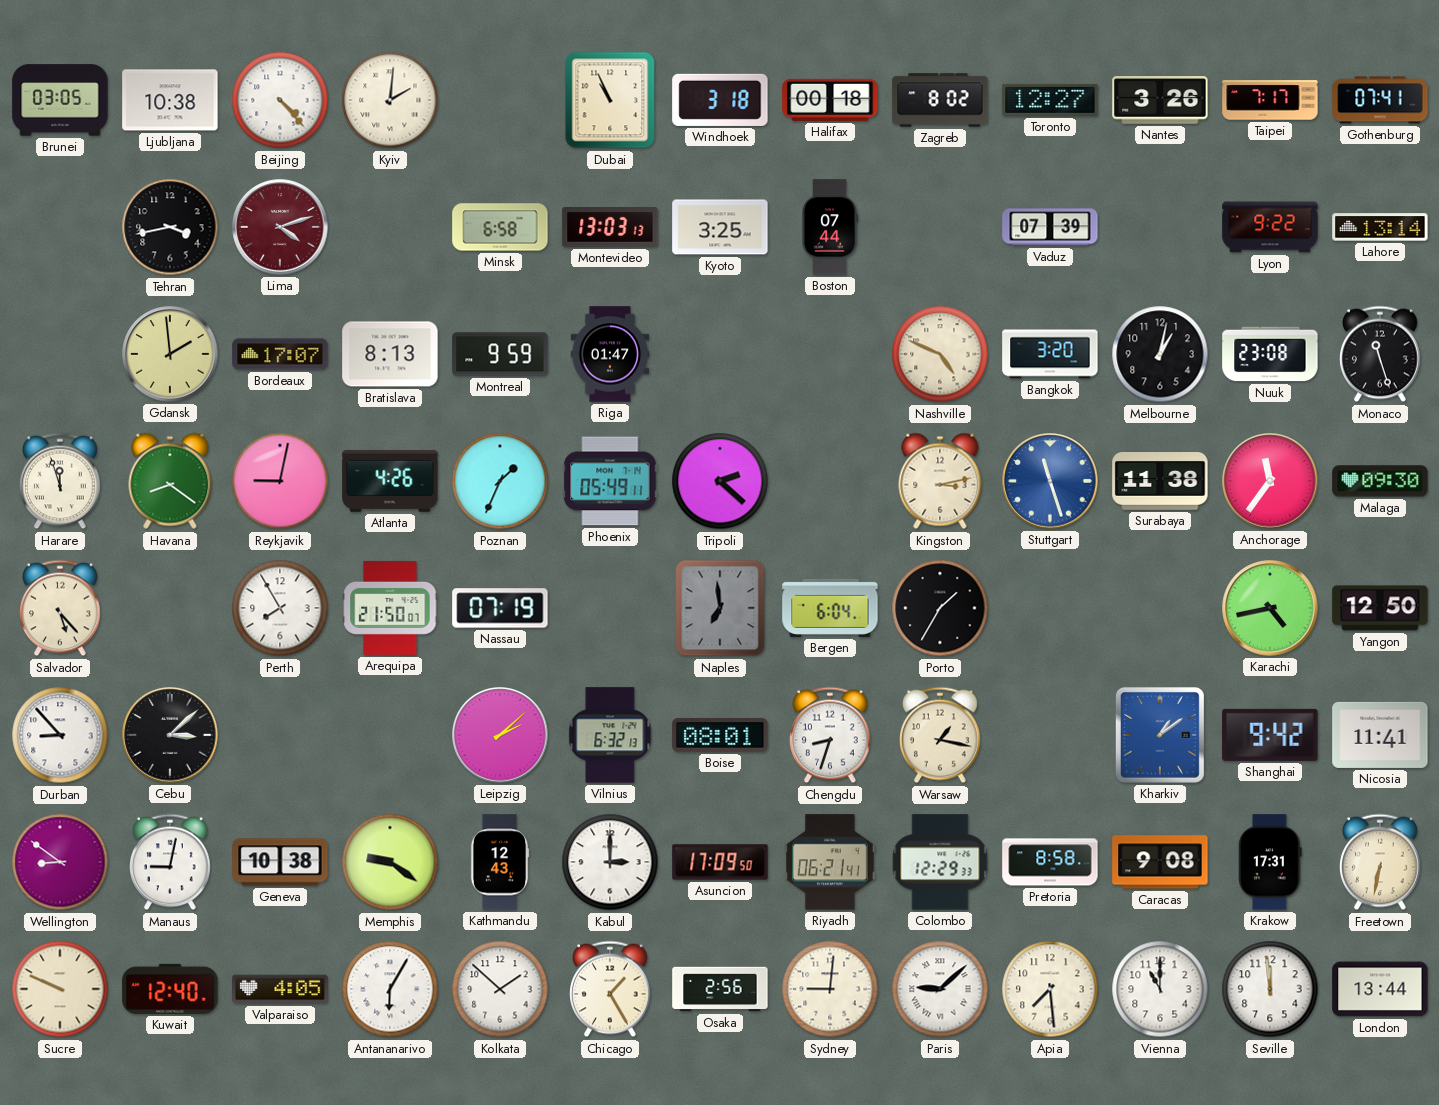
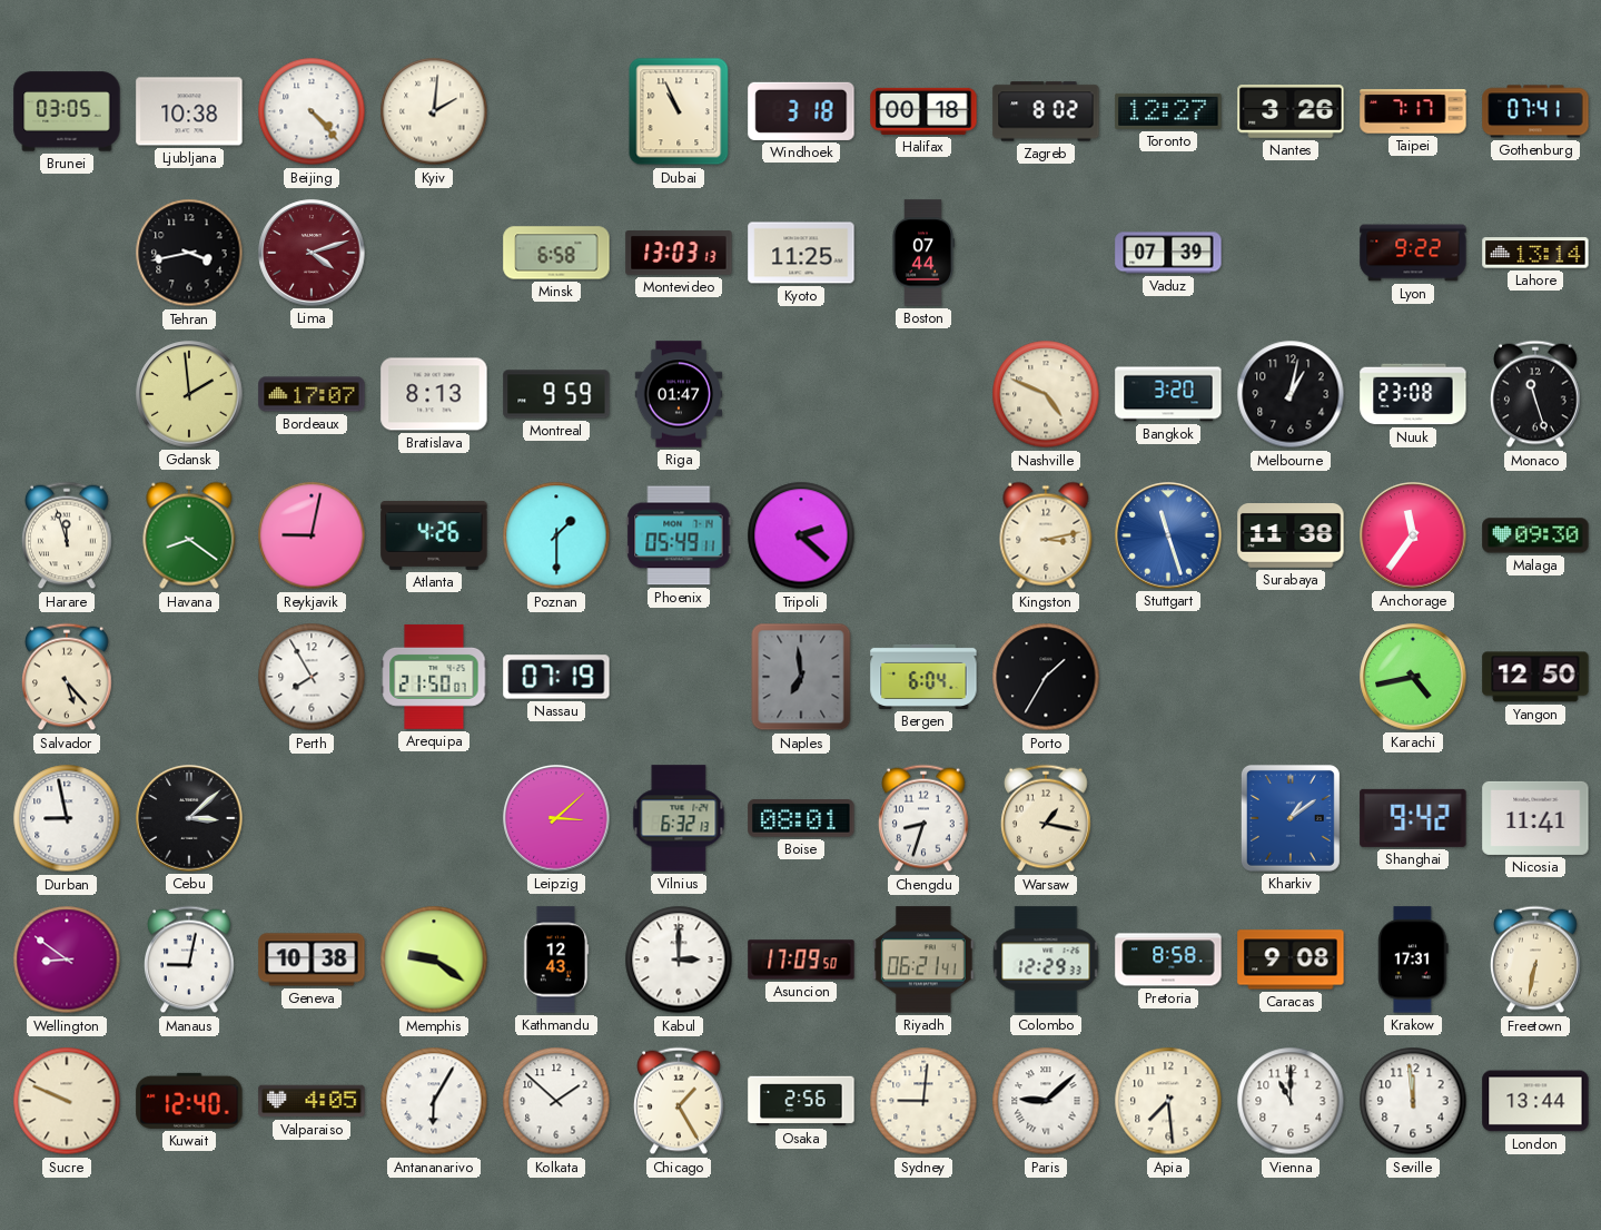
Kyoto: 3:25 -> 11:25
Poznan: 1:34 -> 1:30
Durban: 8:53 -> 8:58
Leipzig: 2:08 -> 3:08
